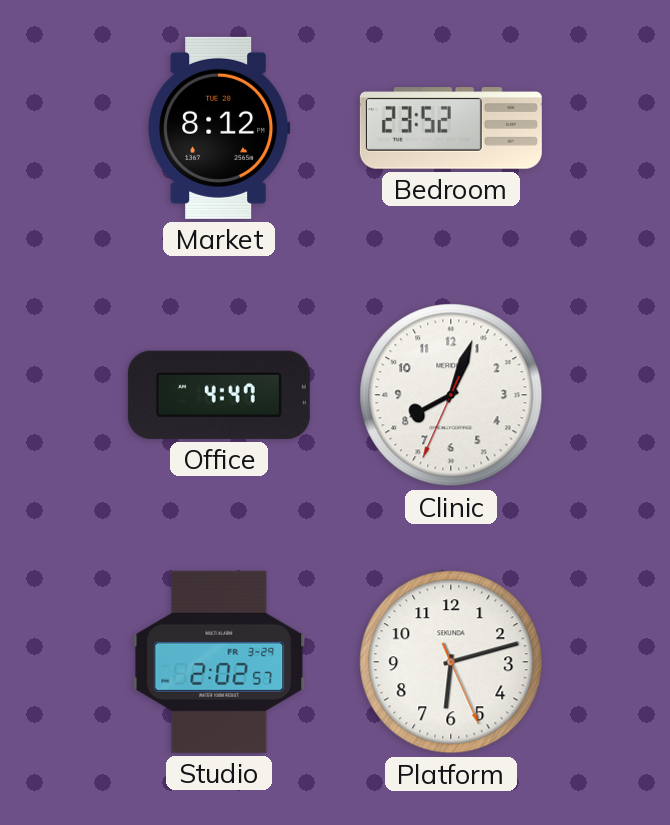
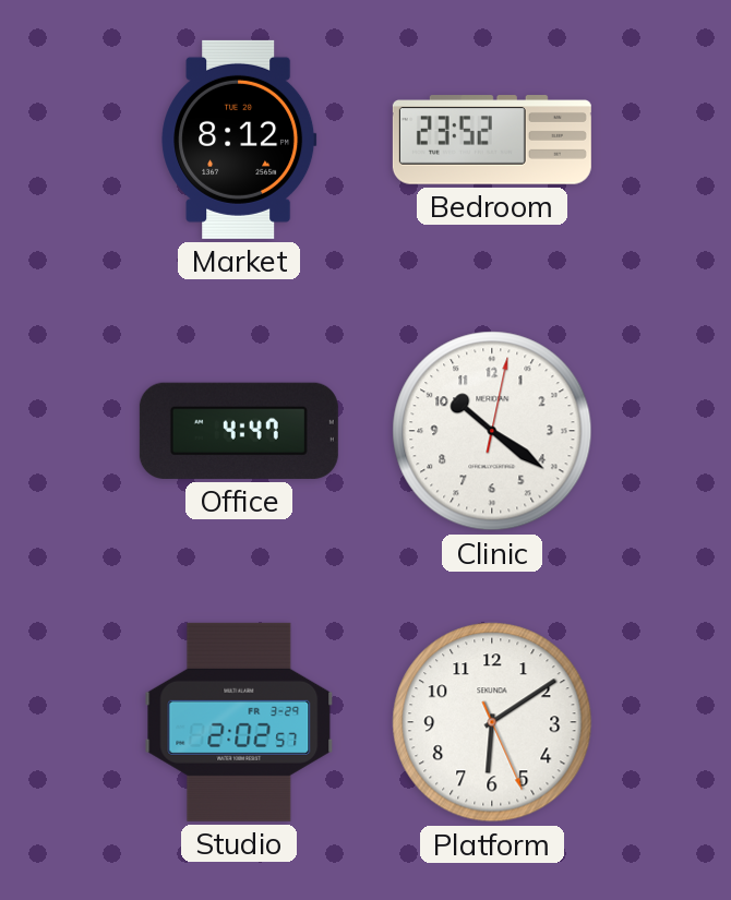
Clinic: 8:03 -> 10:21
Platform: 6:12 -> 6:09
